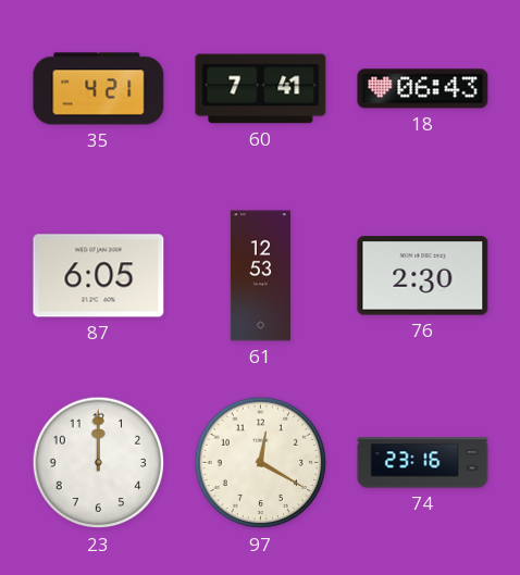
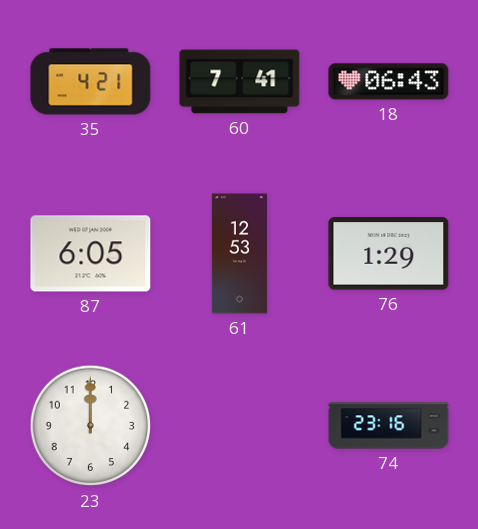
76: 2:30 -> 1:29
97: 12:20 -> none
